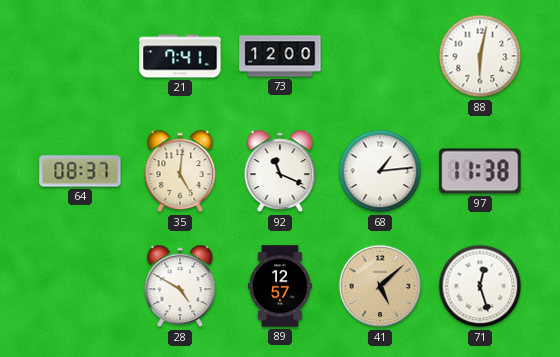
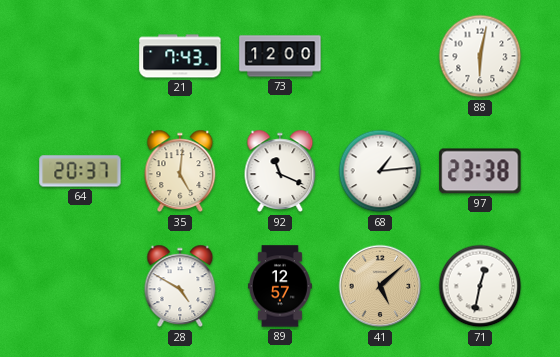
21: 7:41 -> 7:43
64: 08:37 -> 20:37
97: 11:38 -> 23:38
71: 12:27 -> 12:32
